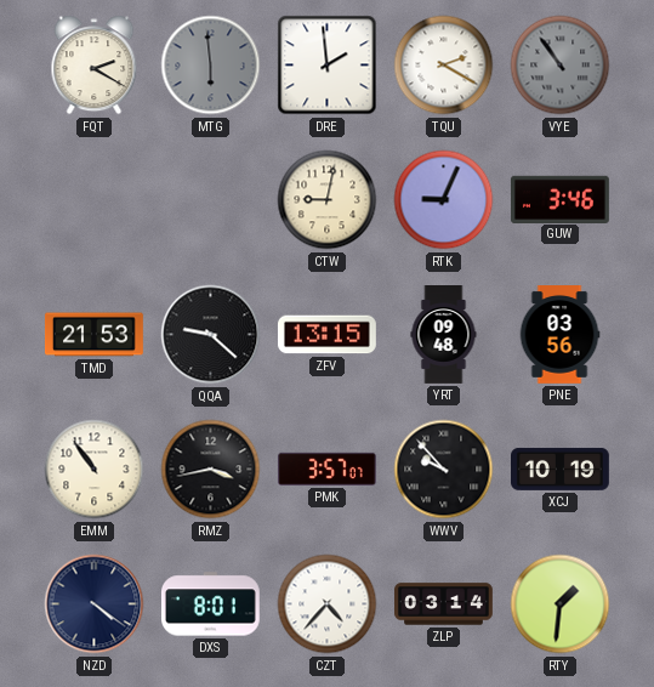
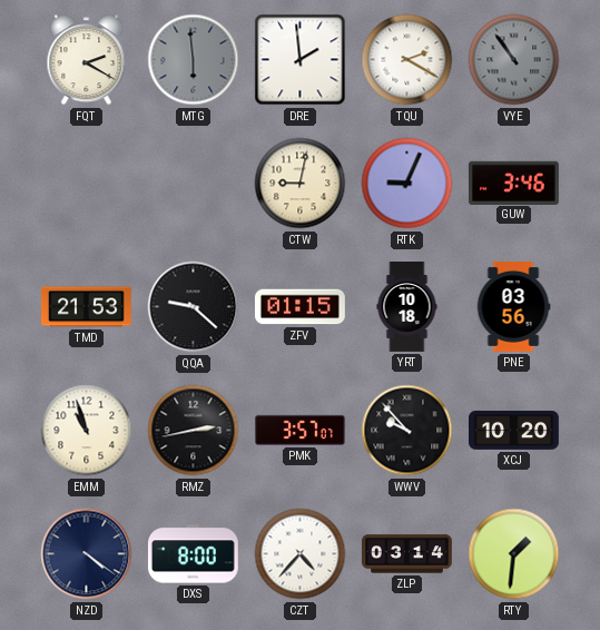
ZFV: 13:15 -> 01:15
YRT: 09:48 -> 10:18
EMM: 10:54 -> 10:57
RMZ: 3:43 -> 2:43
XCJ: 10:19 -> 10:20
DXS: 8:01 -> 8:00
